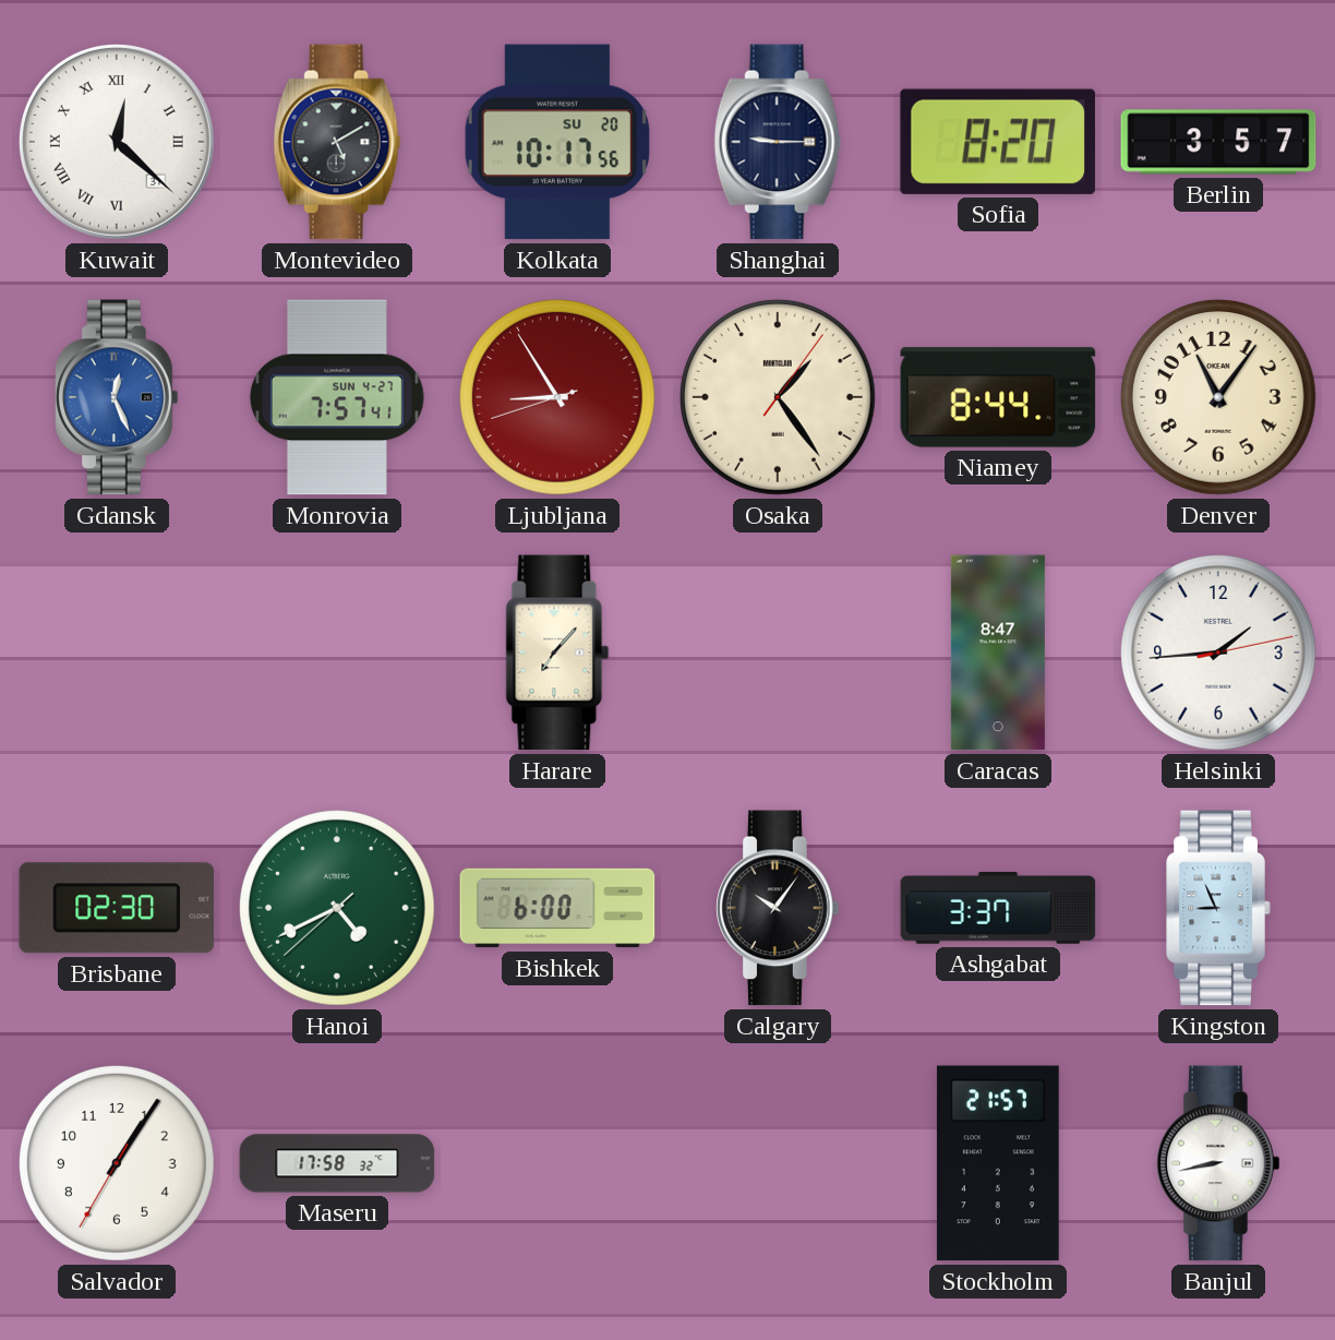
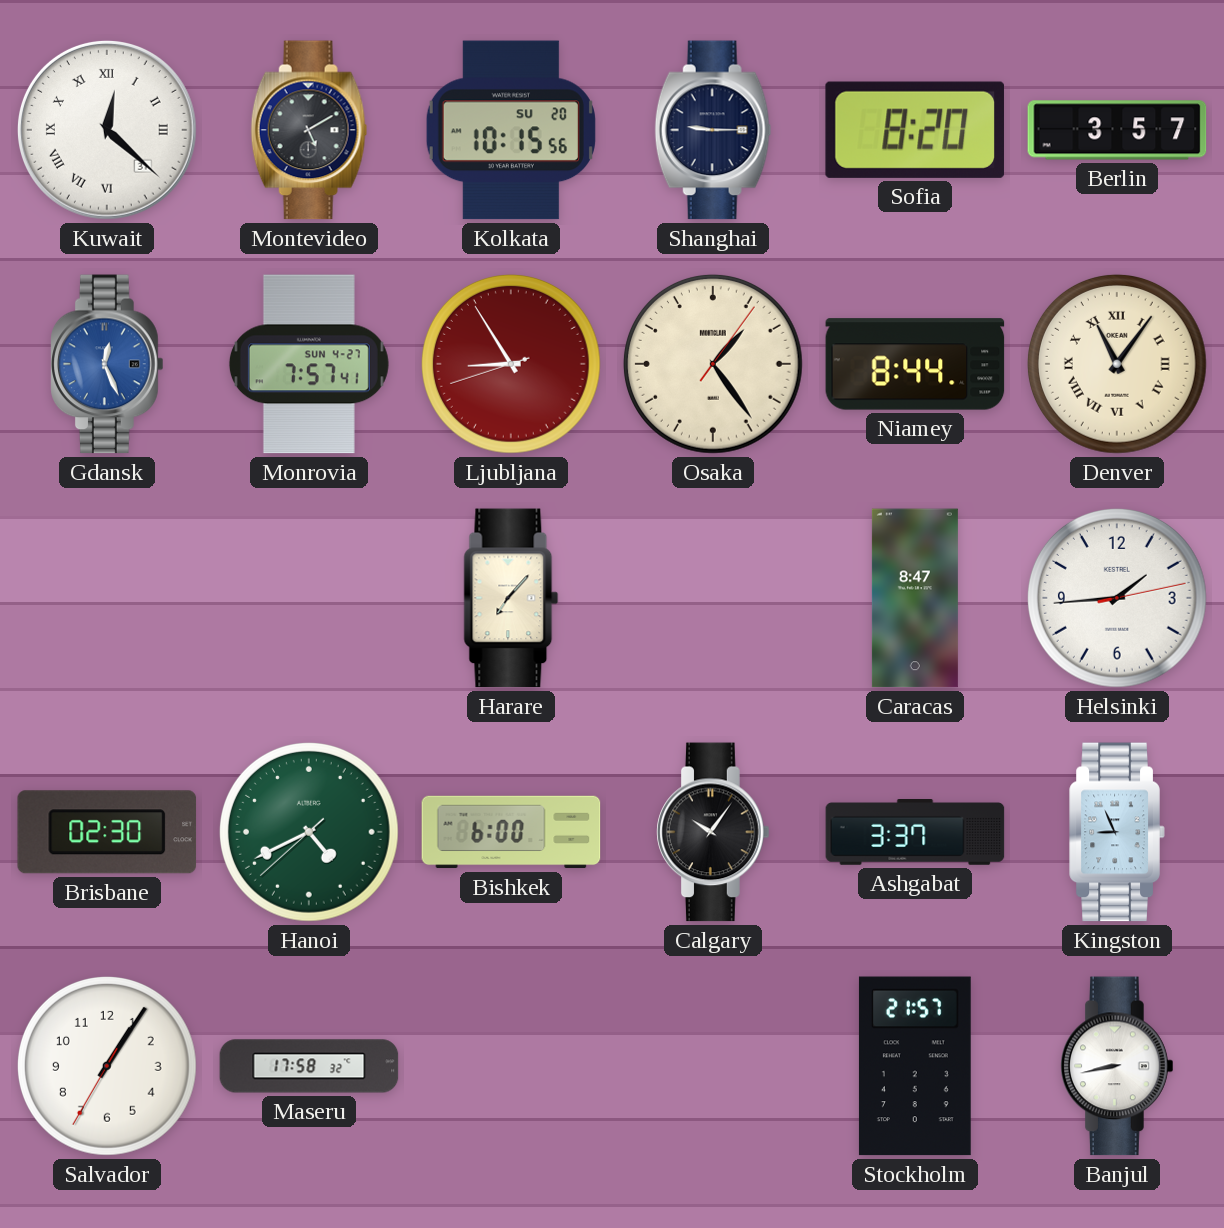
Kolkata: 10:17 -> 10:15
Denver numerals: Arabic -> Roman
